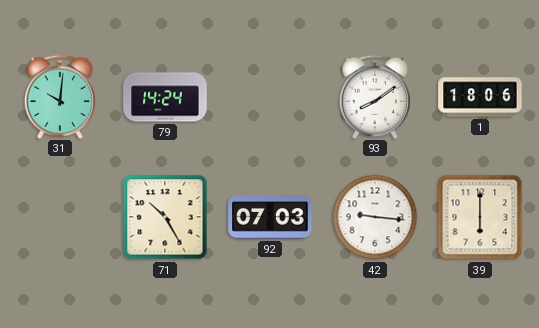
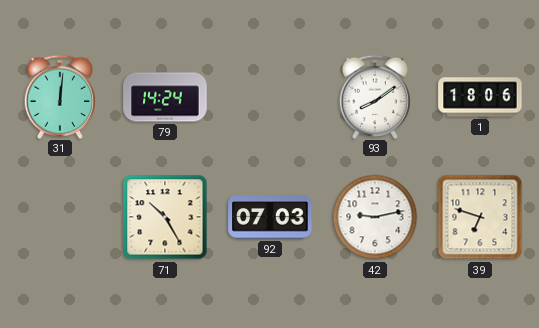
31: 10:01 -> 12:01
42: 9:16 -> 9:13
39: 6:00 -> 6:48
